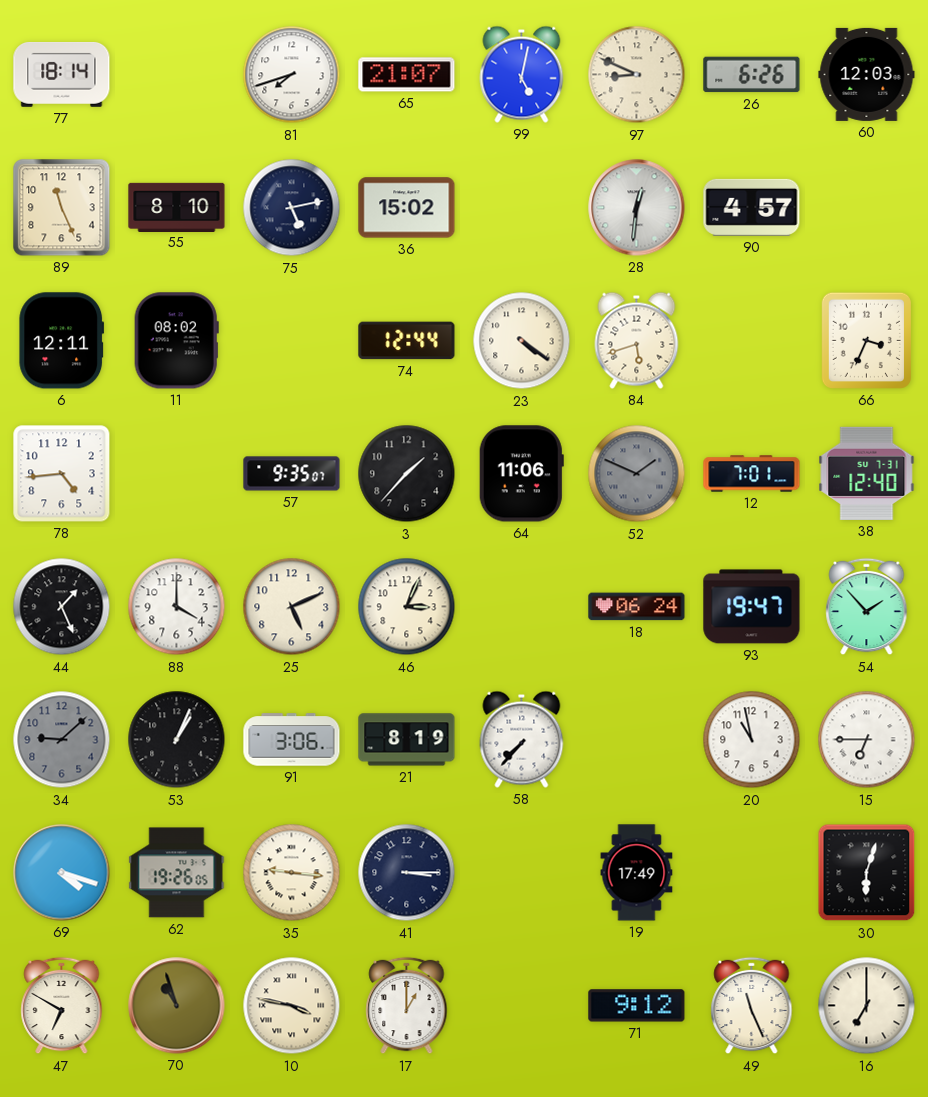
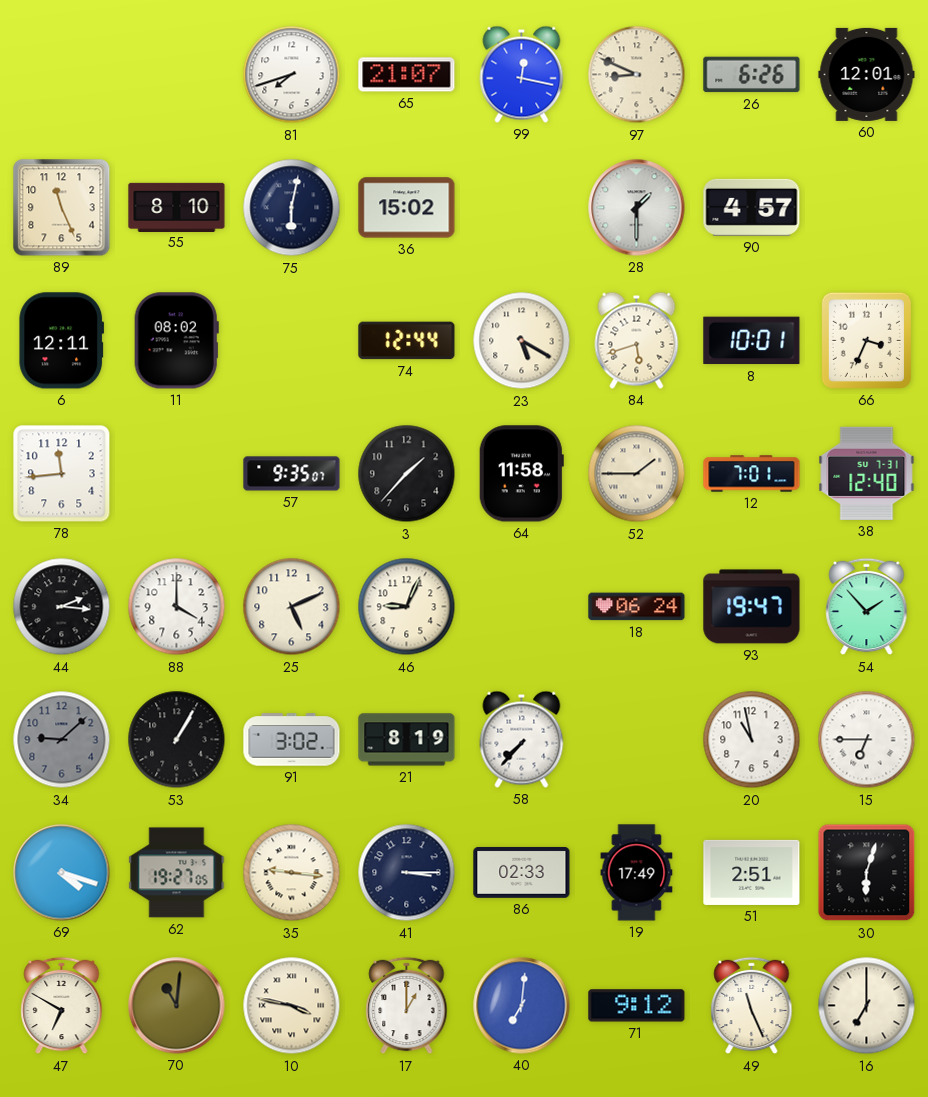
77: 18:14 -> none
99: 5:02 -> 12:17
60: 12:03 -> 12:01
75: 5:13 -> 6:02
28: 12:31 -> 1:30
23: 4:21 -> 5:20
8: none -> 10:01
78: 4:44 -> 11:44
64: 11:06 -> 11:58
52: 1:49 -> 1:45
52 dial: grey -> cream
44: 1:26 -> 2:16
46: 3:04 -> 9:04
53: 1:04 -> 1:05
91: 3:06 -> 3:02
62: 19:26 -> 19:27
86: none -> 02:33
51: none -> 2:51
70: 10:57 -> 11:01
40: none -> 7:01
